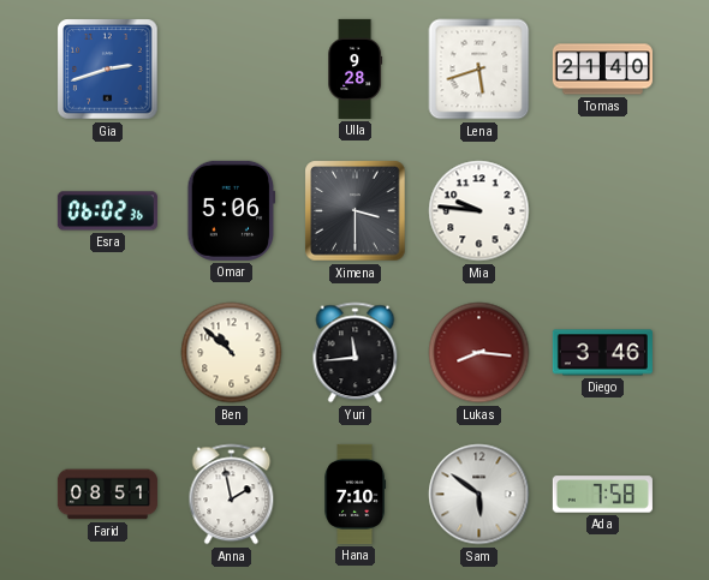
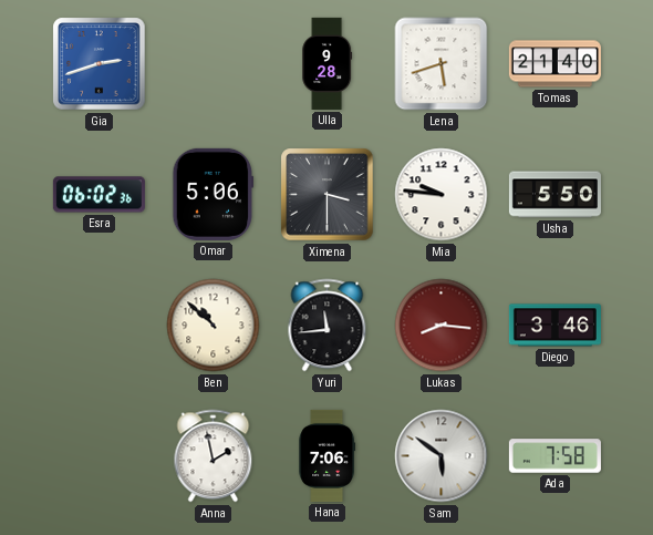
Usha: none -> 5:50
Farid: 08:51 -> none
Hana: 7:10 -> 7:06
